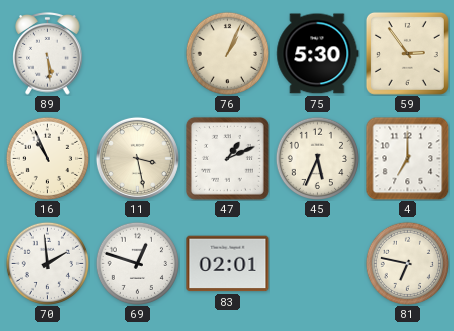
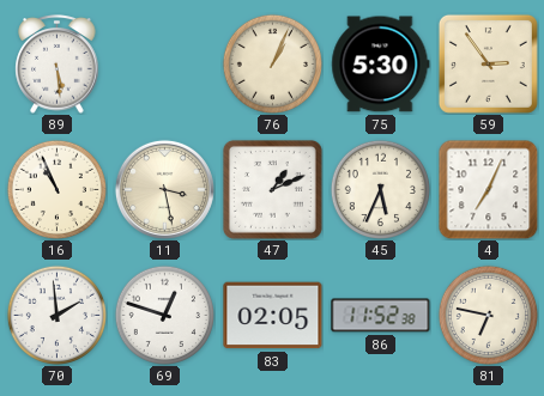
4: 7:00 -> 7:04
83: 02:01 -> 02:05
86: none -> 11:52
